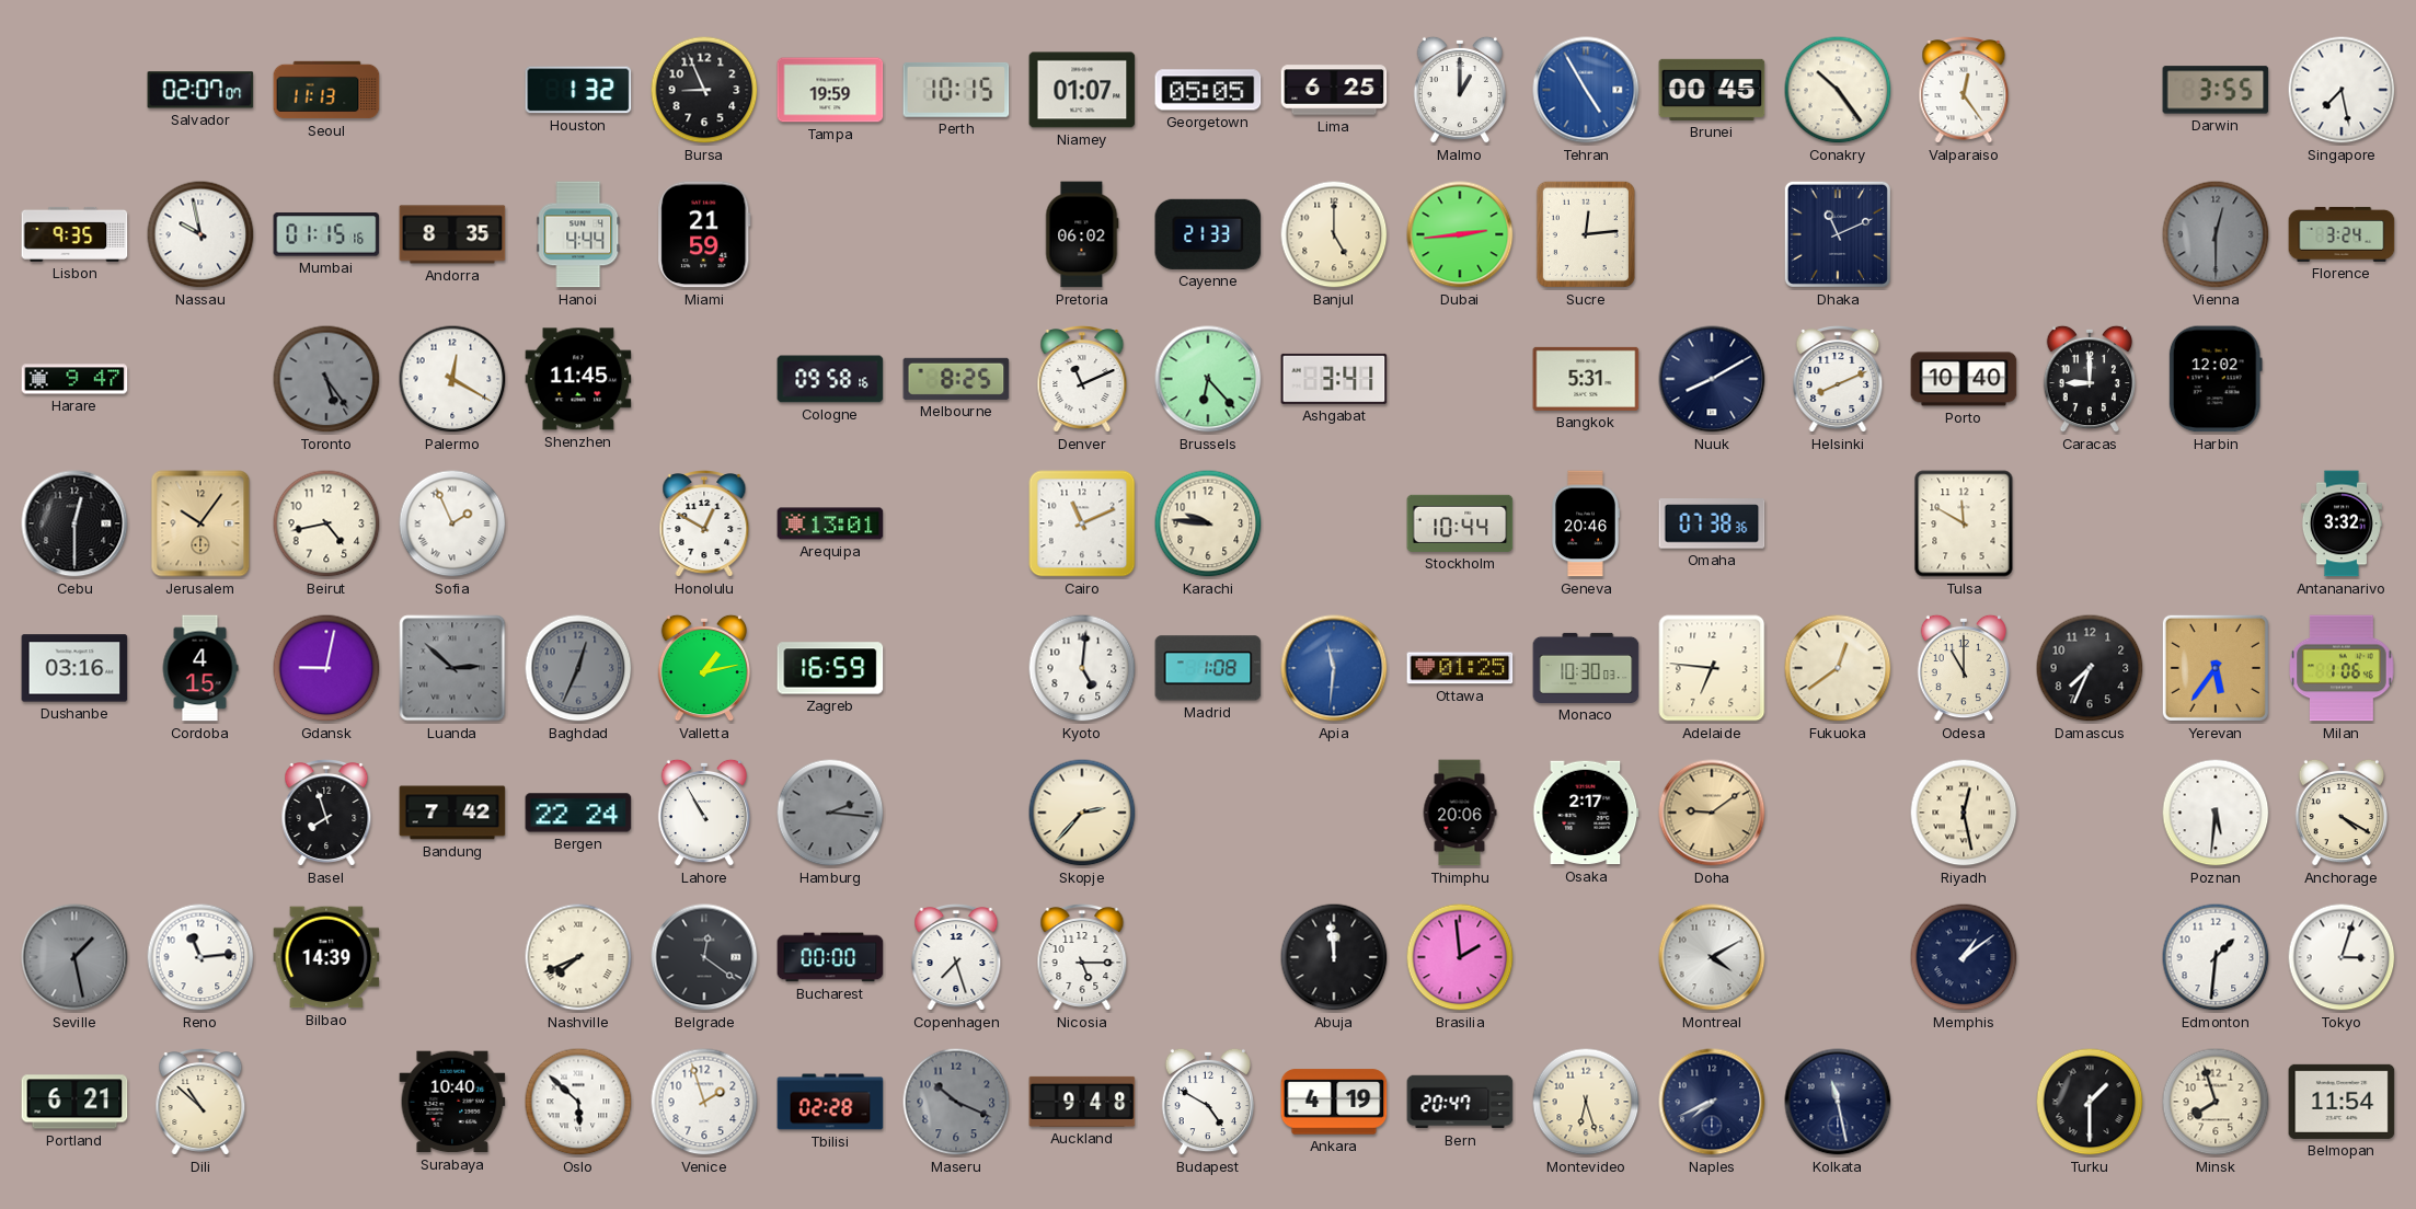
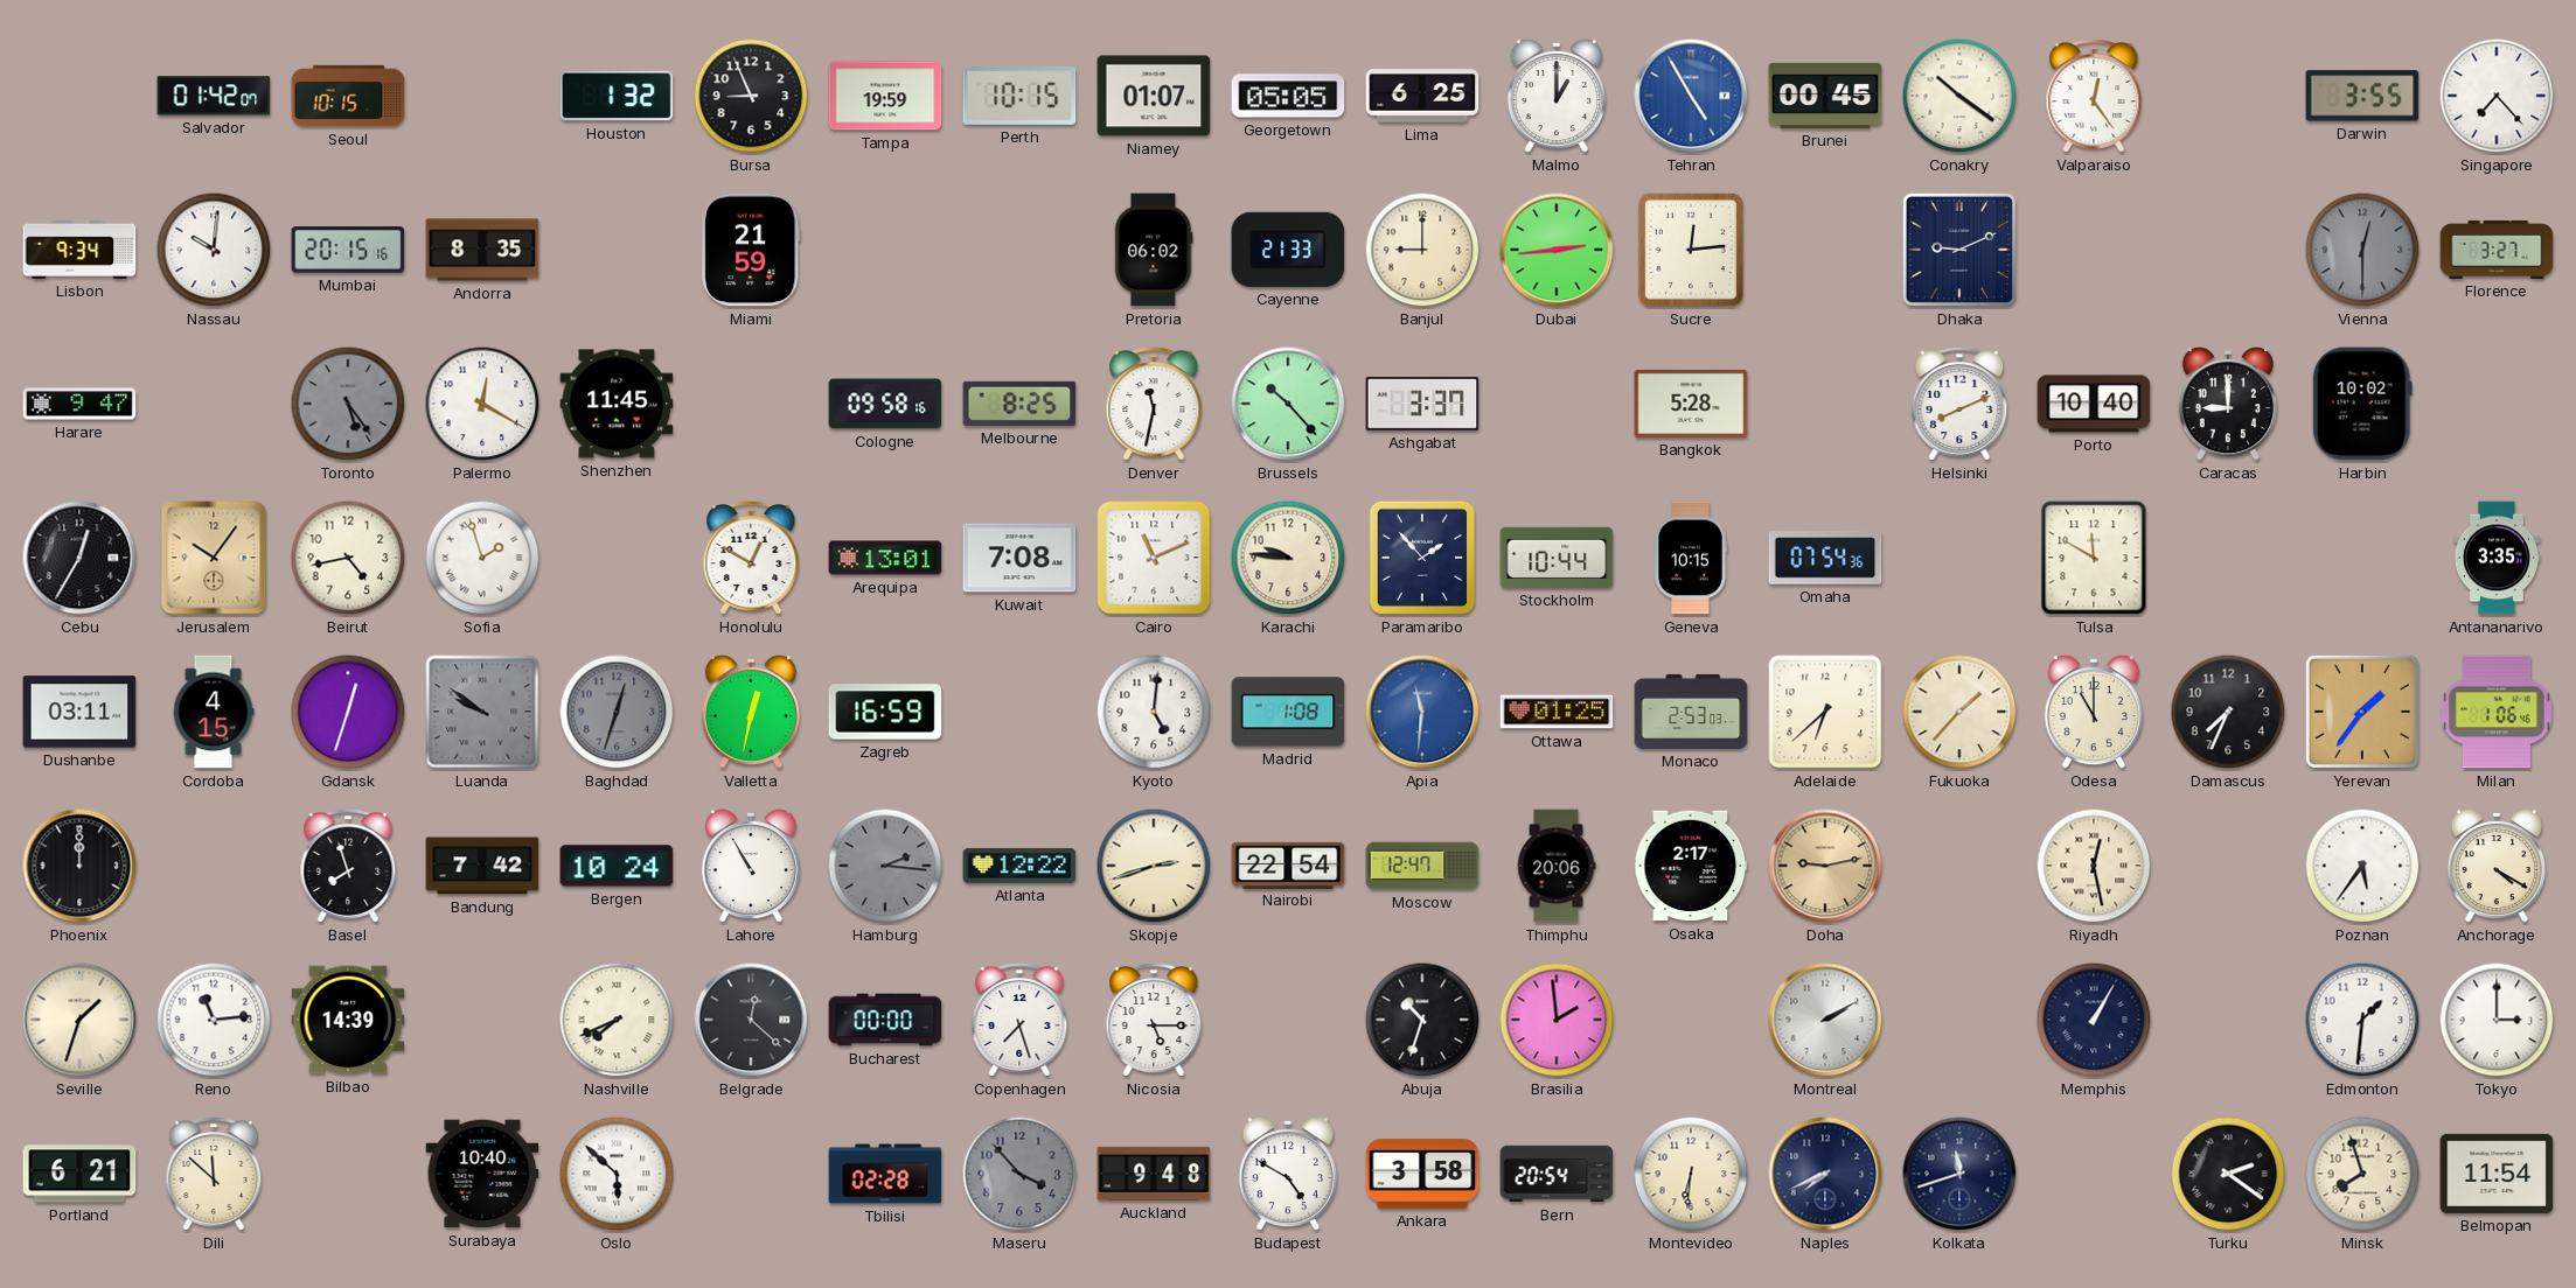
Salvador: 02:07 -> 01:42
Seoul: 11:13 -> 10:15
Conakry: 10:24 -> 10:21
Singapore: 7:28 -> 7:23
Lisbon: 9:35 -> 9:34
Nassau: 9:58 -> 10:01
Mumbai: 01:15 -> 20:15
Hanoi: 4:44 -> none
Banjul: 5:00 -> 9:00
Dhaka: 11:11 -> 9:11
Florence: 3:24 -> 3:27
Denver: 11:11 -> 11:32
Brussels: 6:23 -> 10:23
Ashgabat: 3:41 -> 3:37
Bangkok: 5:31 -> 5:28
Nuuk: 8:10 -> none
Harbin: 12:02 -> 10:02
Cebu: 12:30 -> 12:35
Sofia: 1:56 -> 1:57
Kuwait: none -> 7:08
Paramaribo: none -> 1:53
Geneva: 20:46 -> 10:15
Omaha: 07:38 -> 07:54
Antananarivo: 3:32 -> 3:35
Dushanbe: 03:16 -> 03:11
Gdansk: 9:02 -> 12:33
Luanda: 2:52 -> 9:51
Baghdad: 12:34 -> 12:33
Valletta: 1:13 -> 12:32
Monaco: 10:30 -> 2:53
Adelaide: 6:46 -> 6:38
Fukuoka: 12:39 -> 1:37
Yerevan: 5:36 -> 1:36
Phoenix: none -> 12:00
Bergen: 22:24 -> 10:24
Atlanta: none -> 12:22
Skopje: 2:37 -> 2:42
Nairobi: none -> 22:54
Moscow: none -> 12:47
Doha: 9:09 -> 9:13
Poznan: 5:31 -> 5:36
Seville: 1:28 -> 1:33
Seville dial: grey -> cream
Belgrade: 12:21 -> 12:22
Abuja: 11:59 -> 10:33
Montreal: 4:10 -> 2:10
Memphis: 1:09 -> 1:05
Tokyo: 3:03 -> 3:00
Dili: 10:52 -> 11:52
Venice: 1:57 -> none
Maseru: 10:19 -> 3:53
Ankara: 4:19 -> 3:58
Bern: 20:47 -> 20:54
Montevideo: 6:27 -> 6:31
Kolkata: 11:28 -> 11:42
Turku: 1:30 -> 2:21
